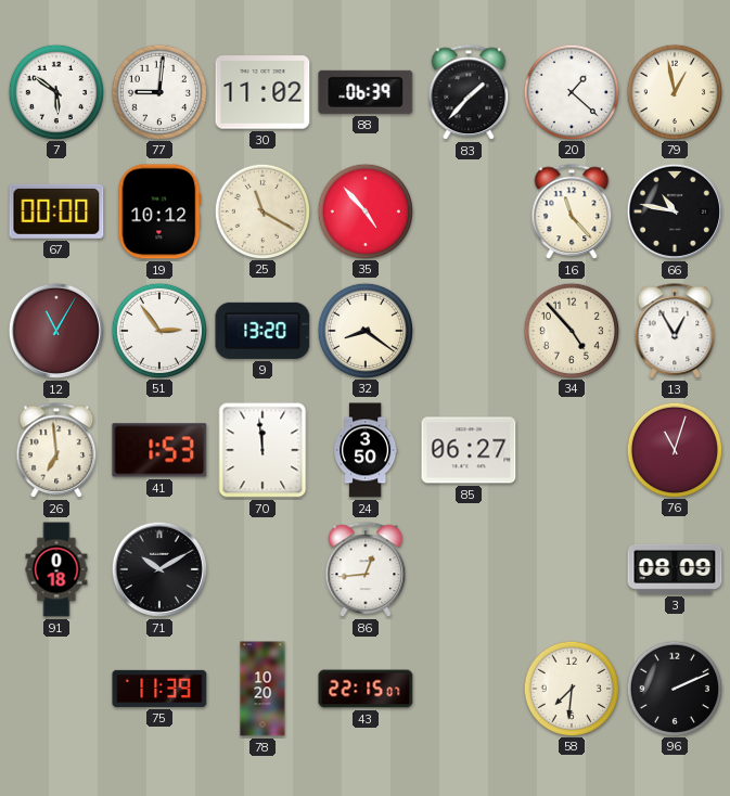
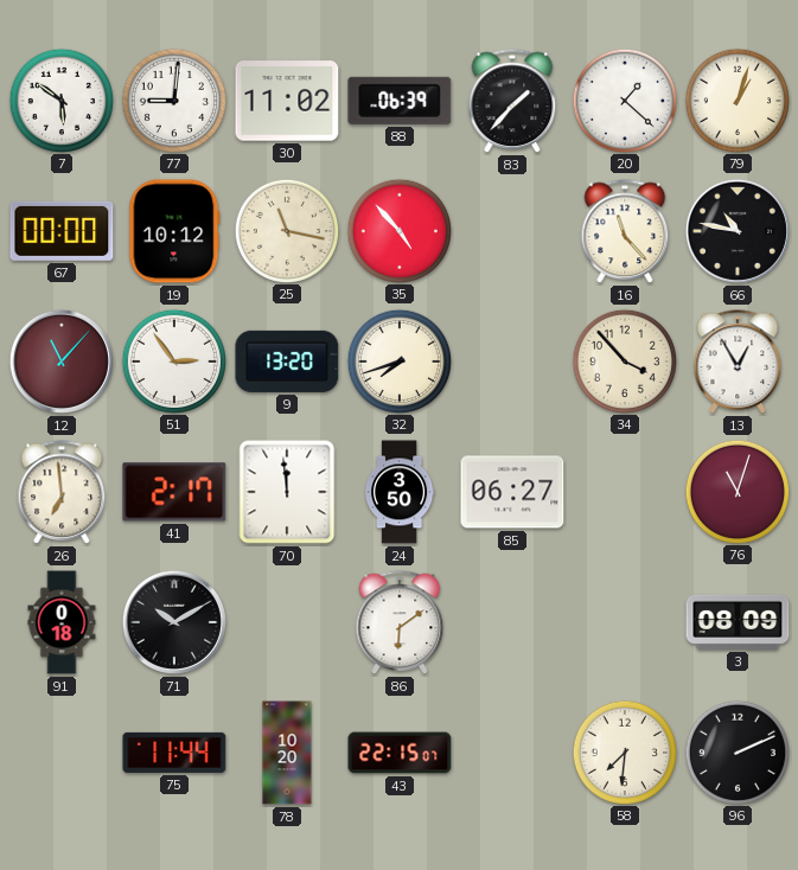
79: 12:58 -> 1:03
25: 11:20 -> 11:17
12: 11:05 -> 11:07
32: 8:21 -> 7:42
34: 4:53 -> 3:53
41: 1:53 -> 2:17
86: 12:44 -> 6:09
75: 11:39 -> 11:44
